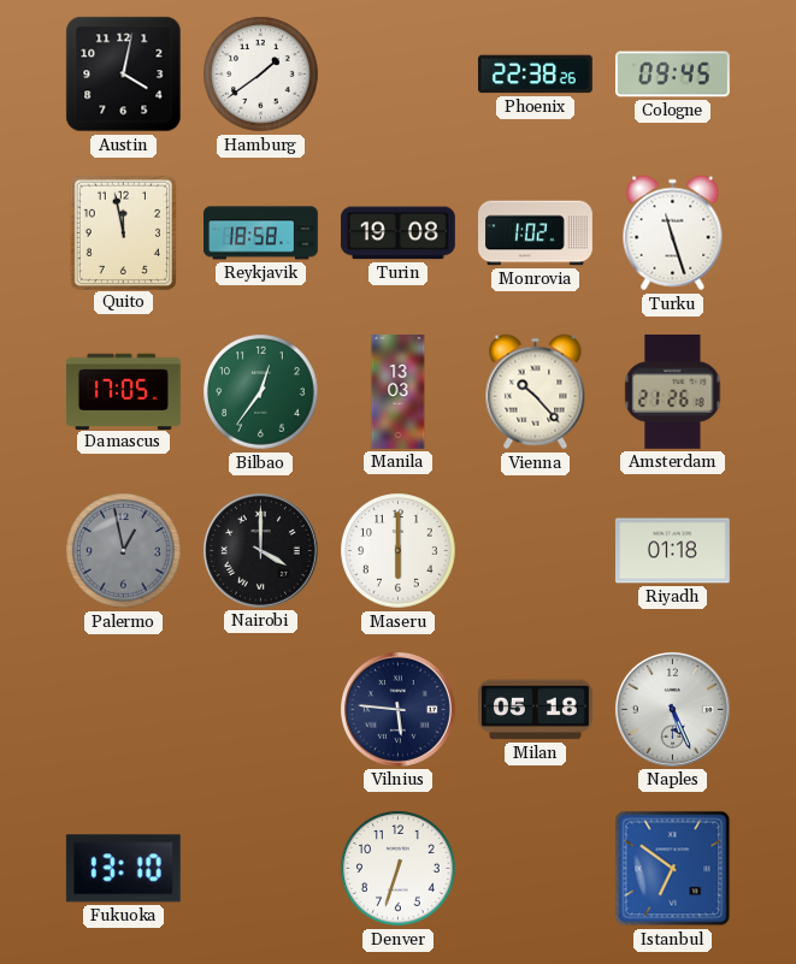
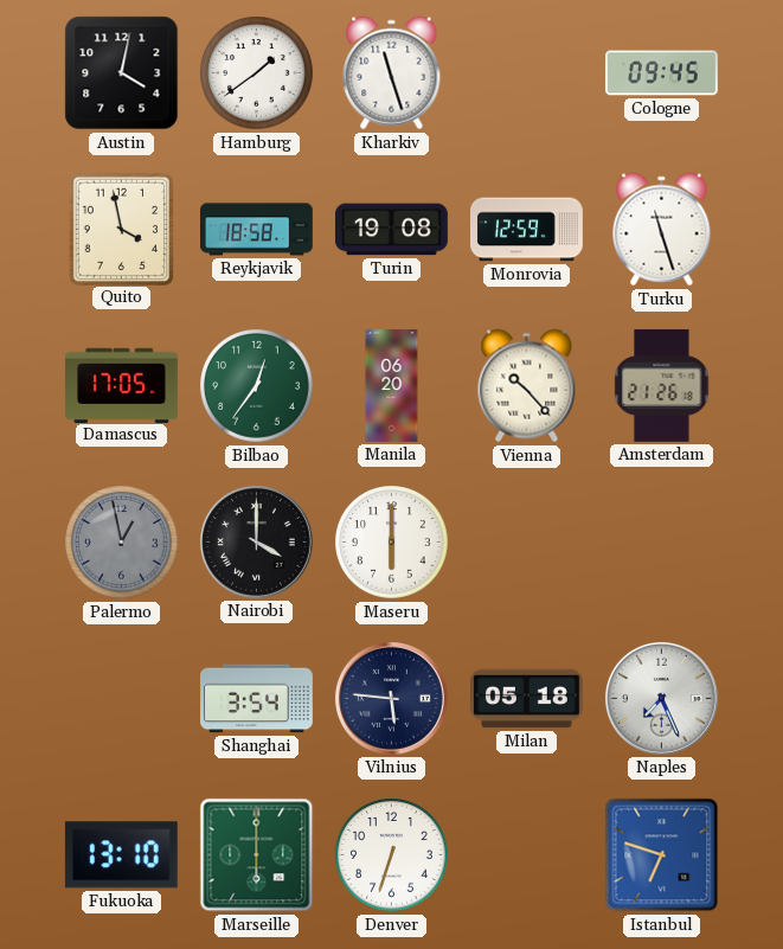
Kharkiv: none -> 11:27
Phoenix: 22:38 -> none
Quito: 11:58 -> 3:58
Monrovia: 1:02 -> 12:59
Manila: 13:03 -> 06:20
Riyadh: 01:18 -> none
Shanghai: none -> 3:54
Naples: 5:26 -> 7:26
Marseille: none -> 6:00
Istanbul: 6:51 -> 6:48
